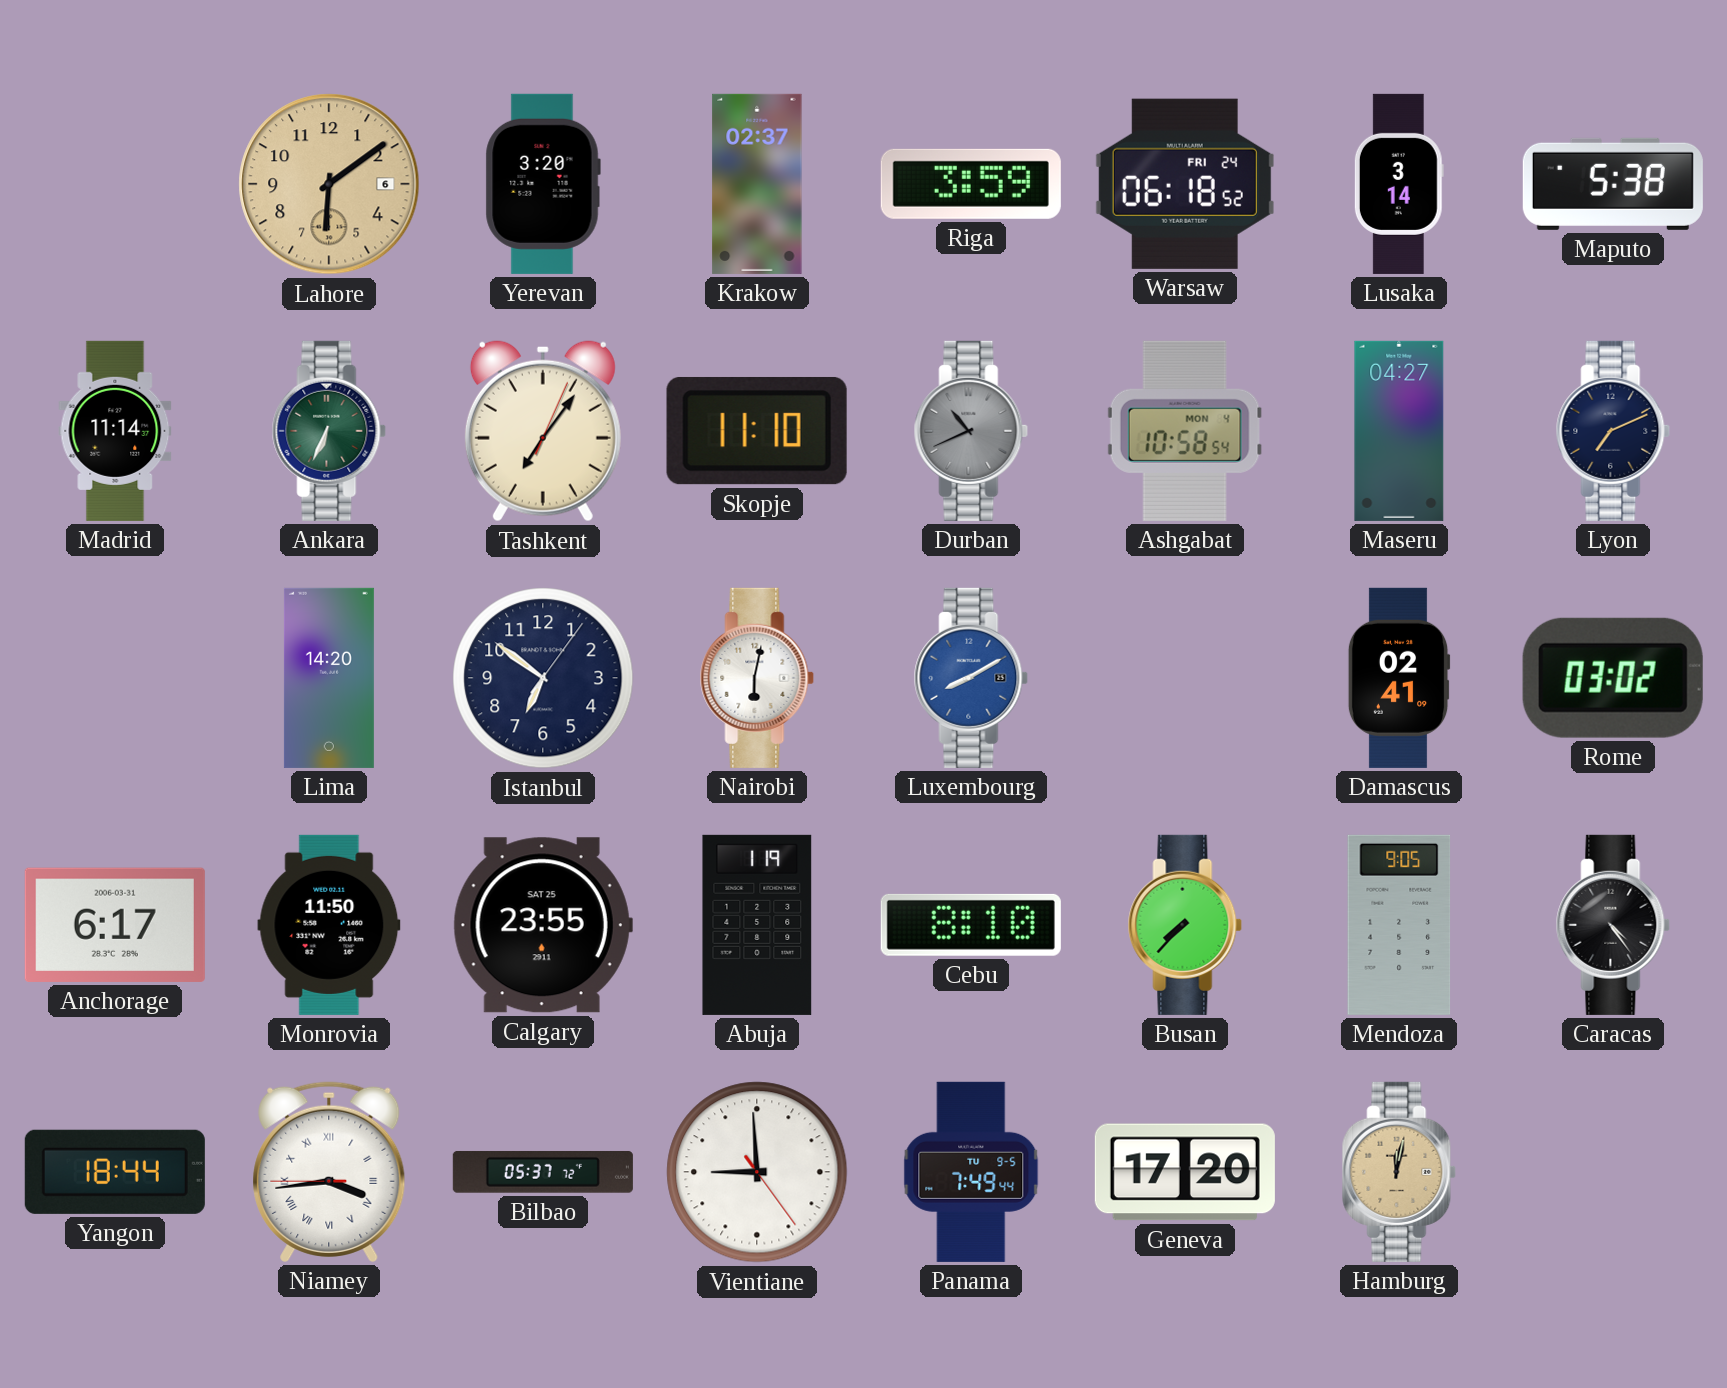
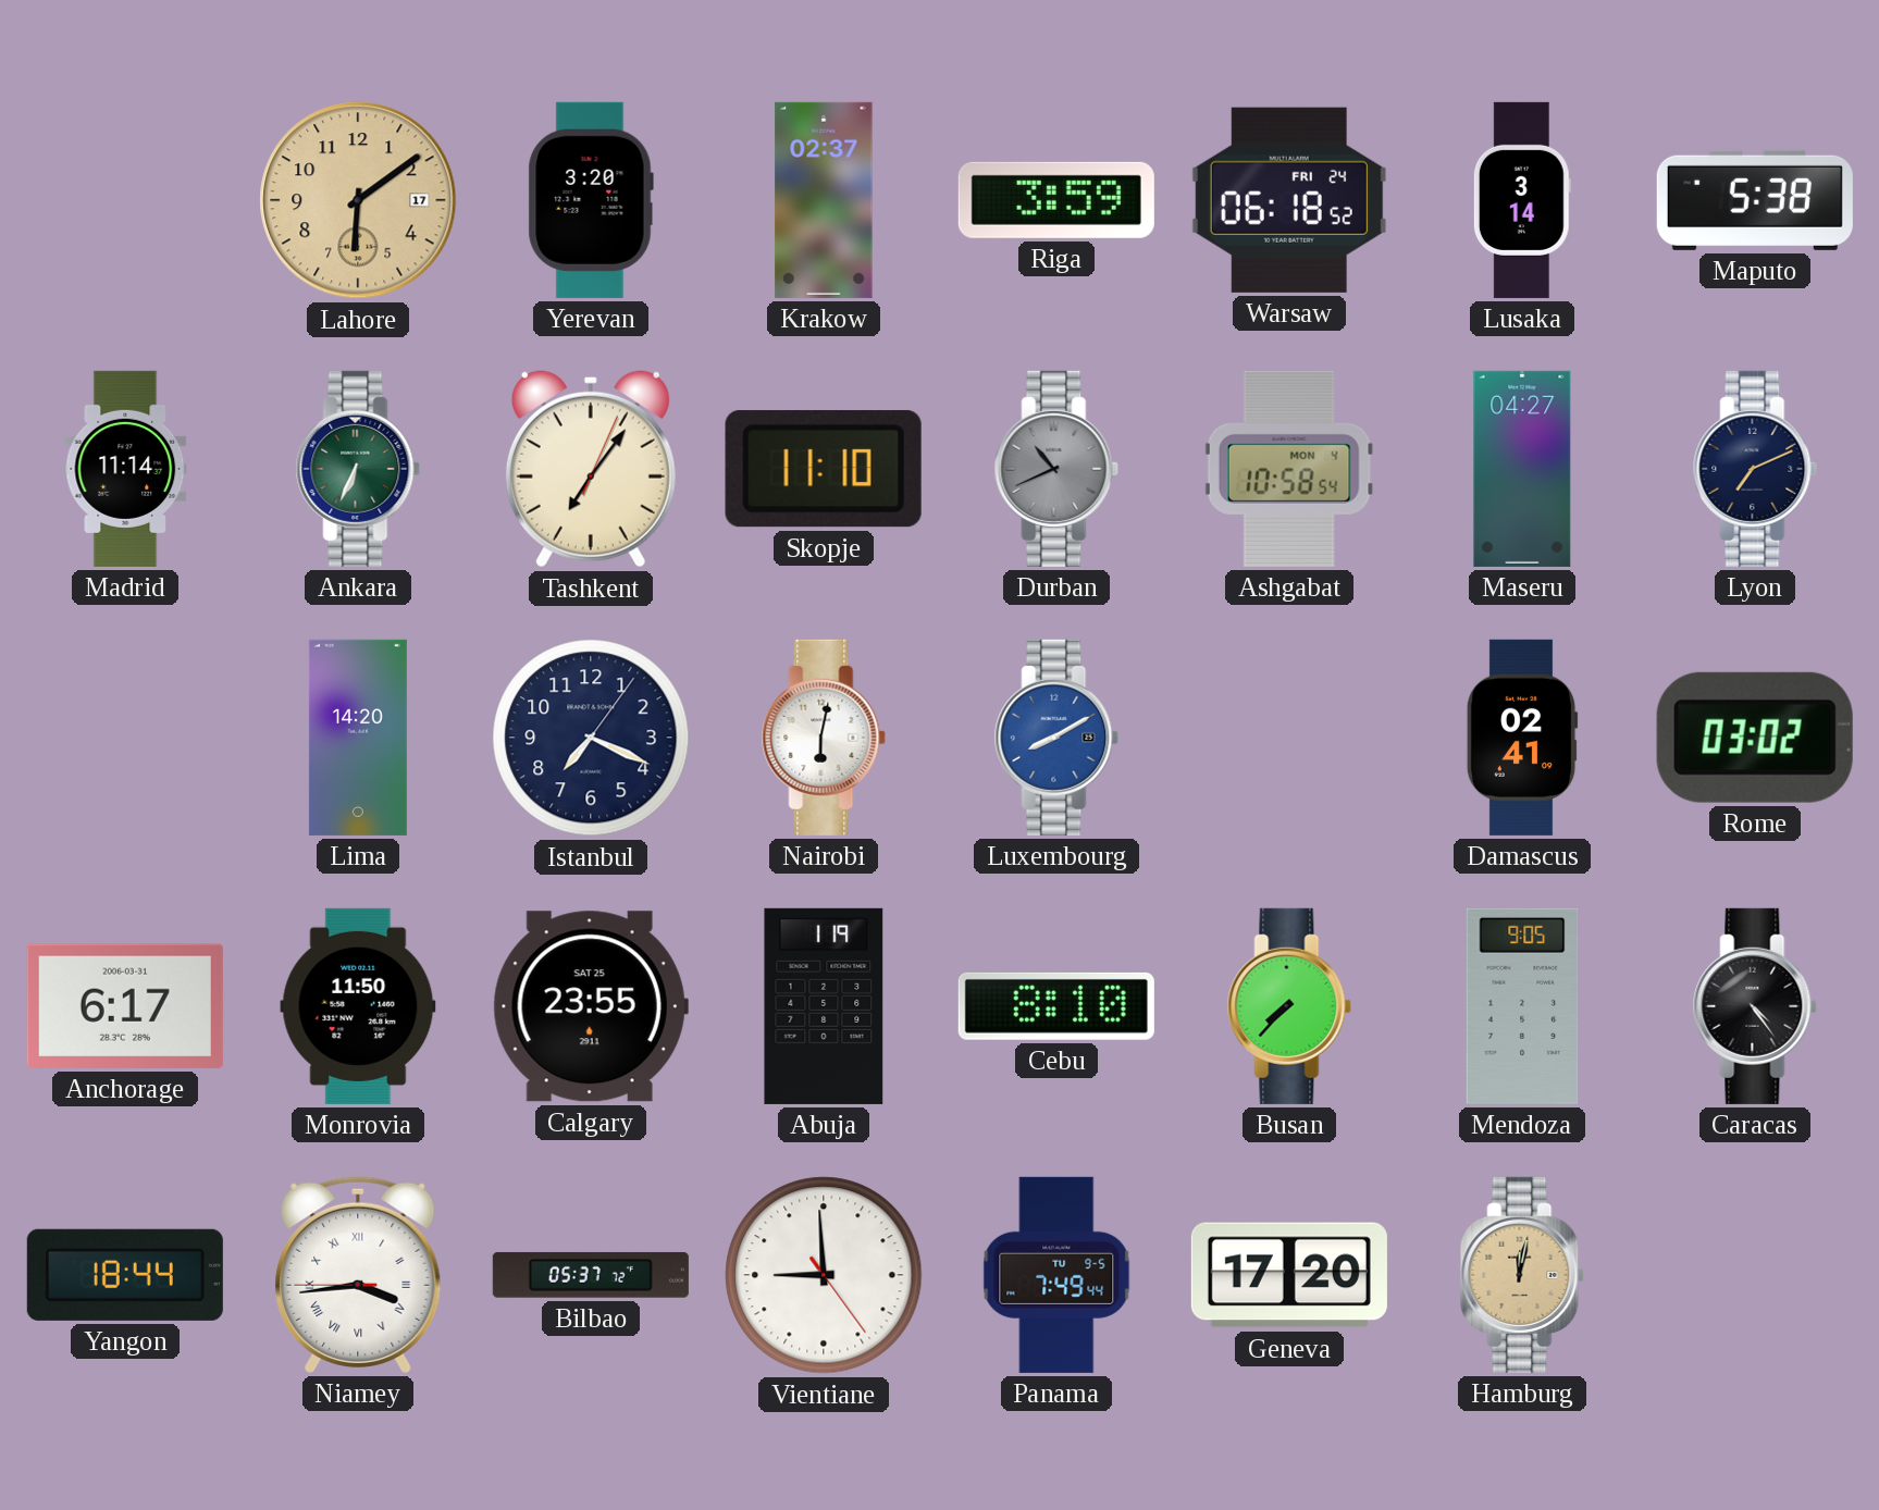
Lahore date: 6 -> 17
Istanbul: 6:51 -> 7:19
